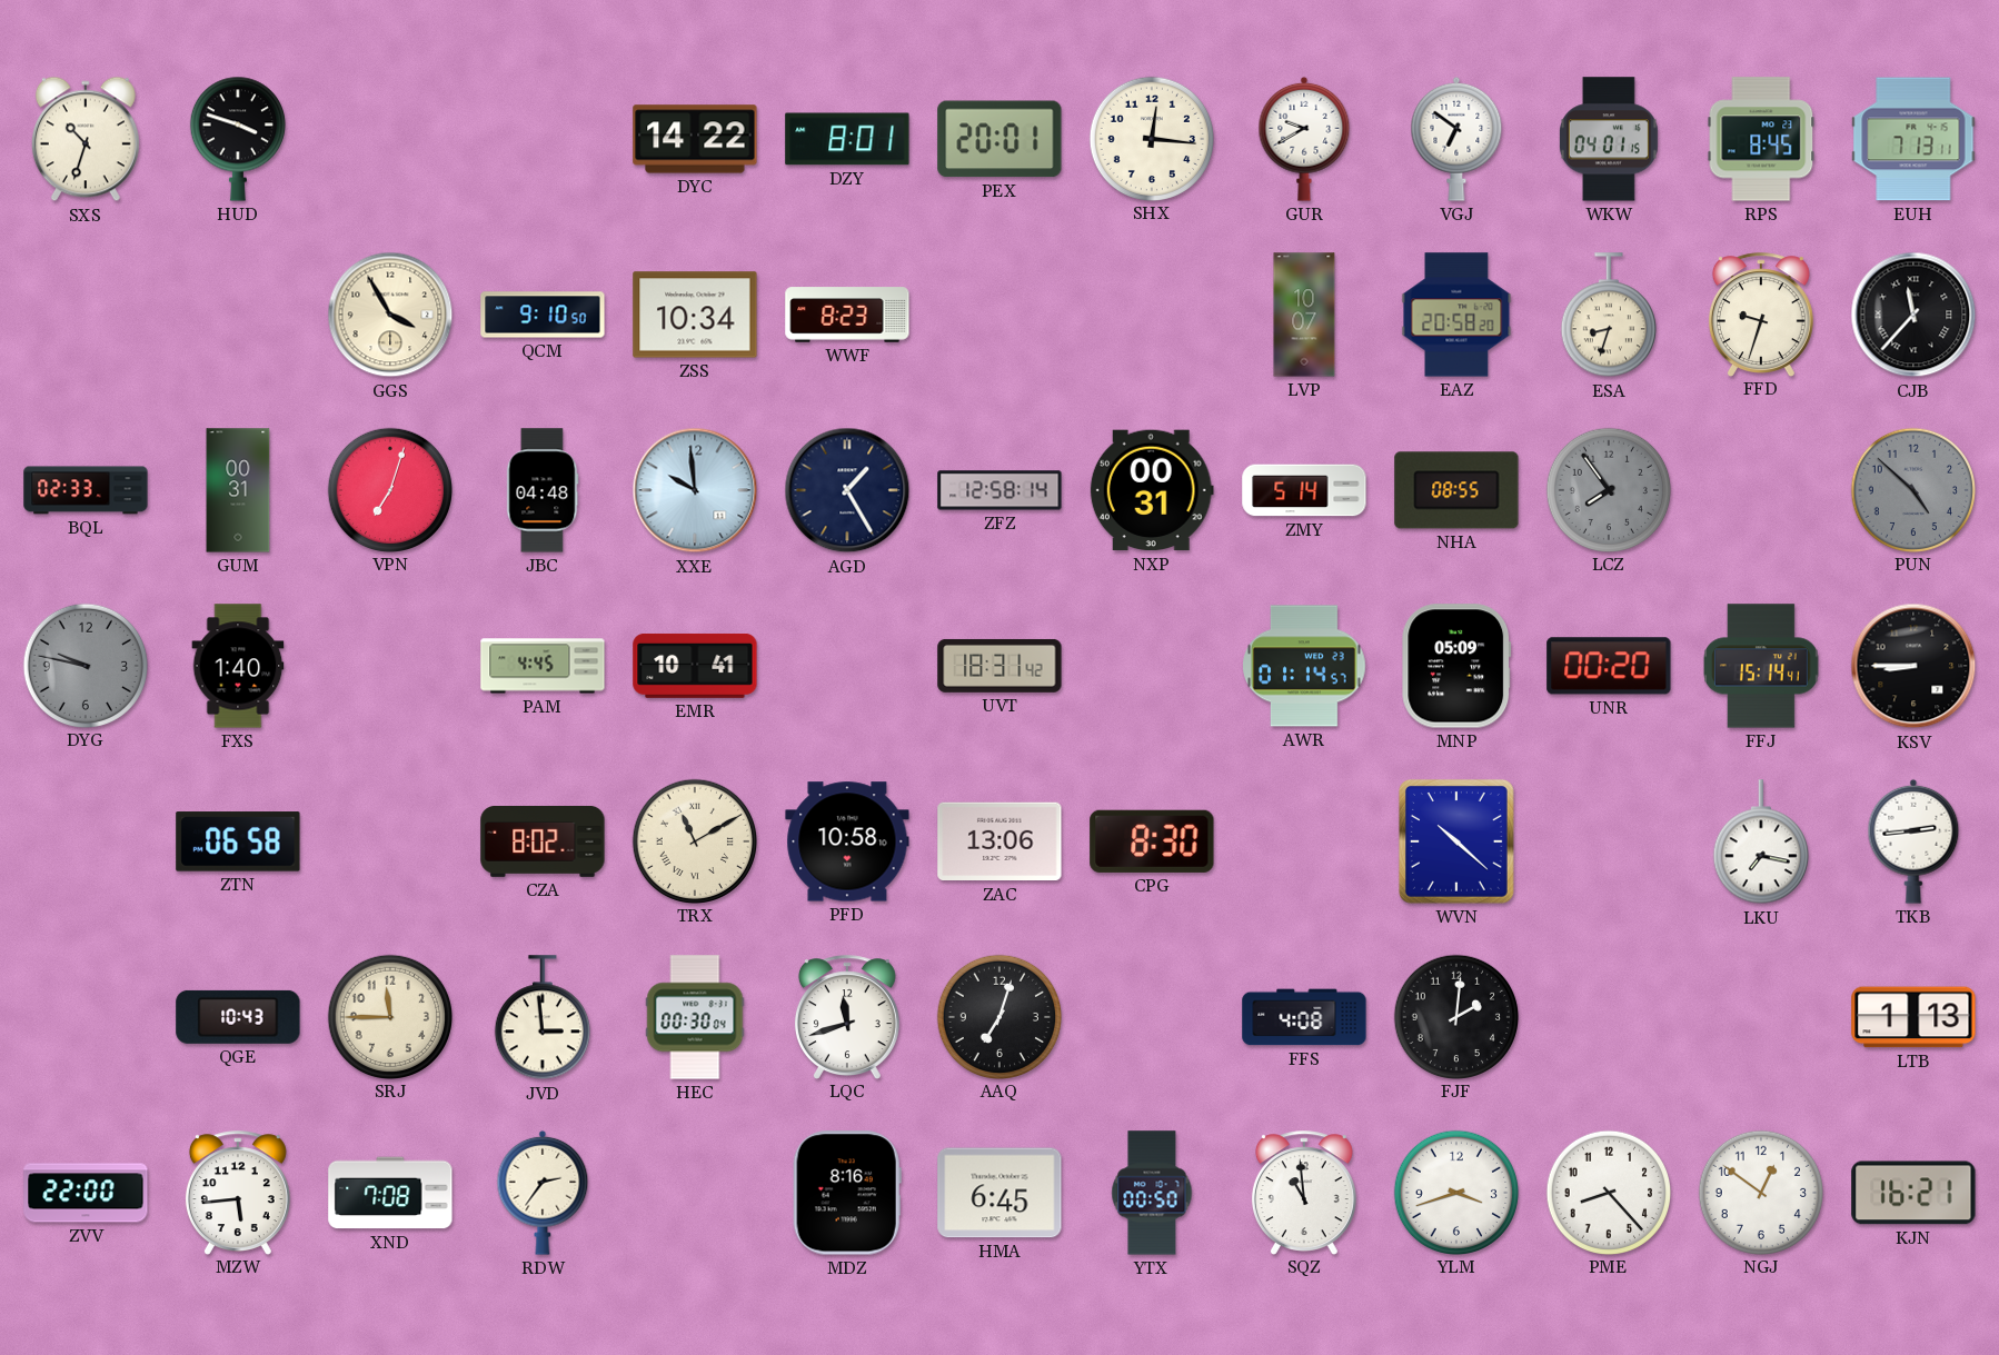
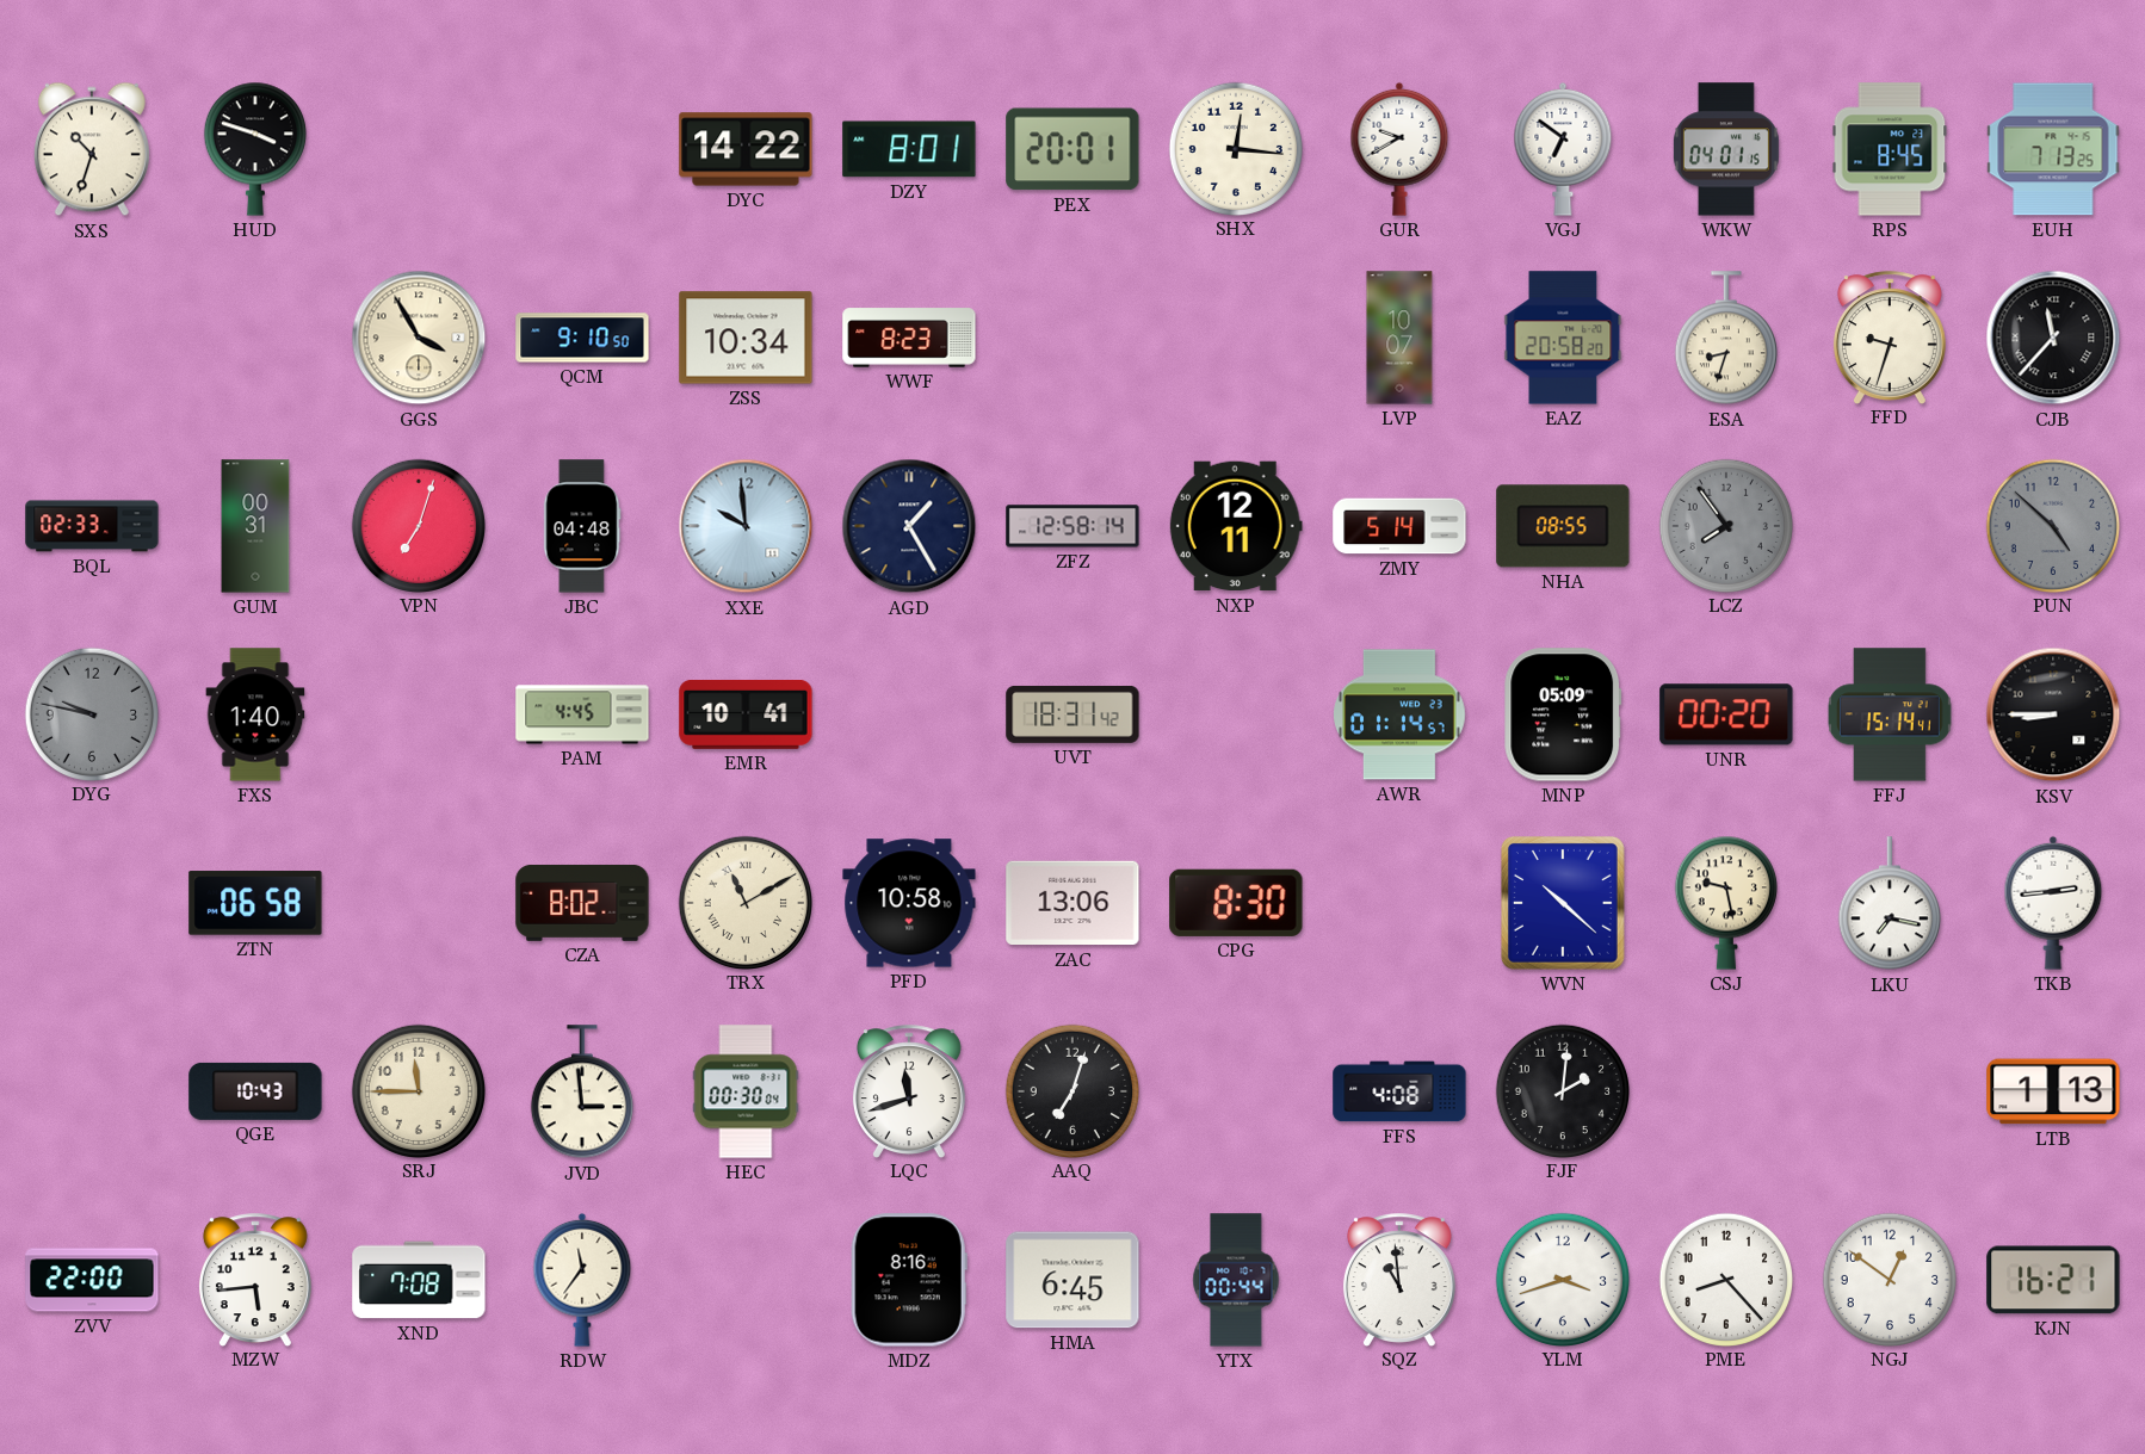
EUH: 7:13:11 -> 7:13:25
NXP: 00:31 -> 12:11
CSJ: none -> 9:28
RDW: 2:36 -> 11:36
YTX: 00:50 -> 00:44
